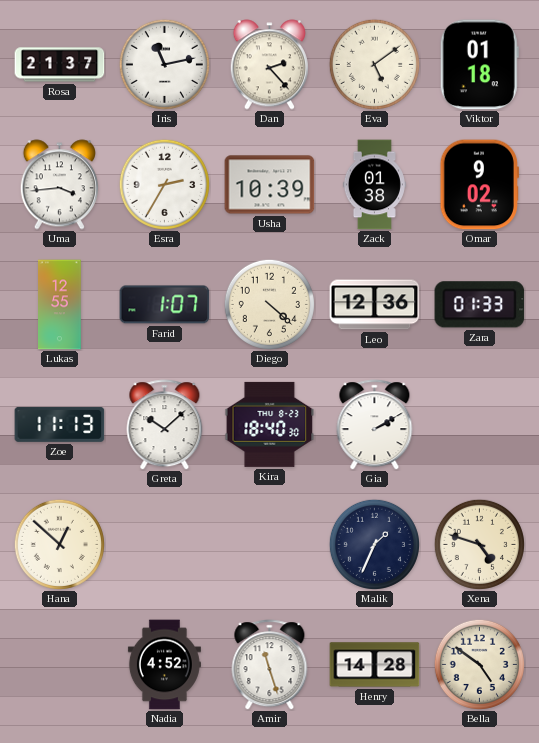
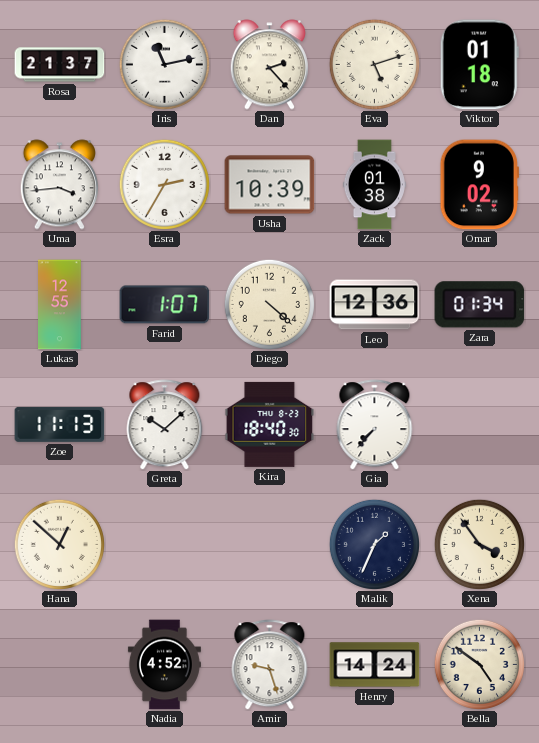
Eva: 5:09 -> 5:12
Zara: 01:33 -> 01:34
Gia: 2:10 -> 7:37
Xena: 4:48 -> 3:54
Amir: 11:27 -> 9:27
Henry: 14:28 -> 14:24
